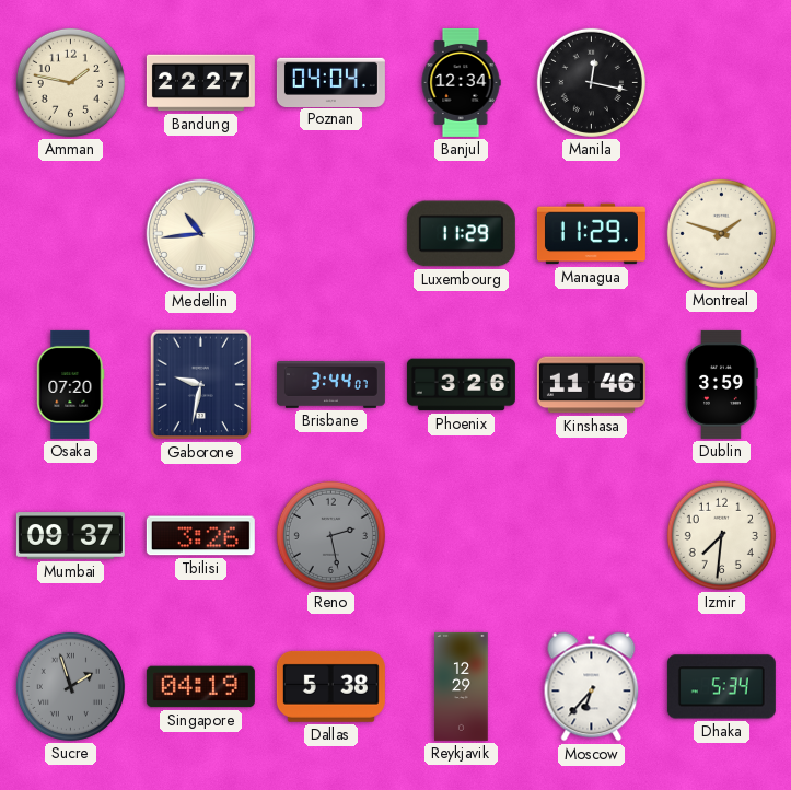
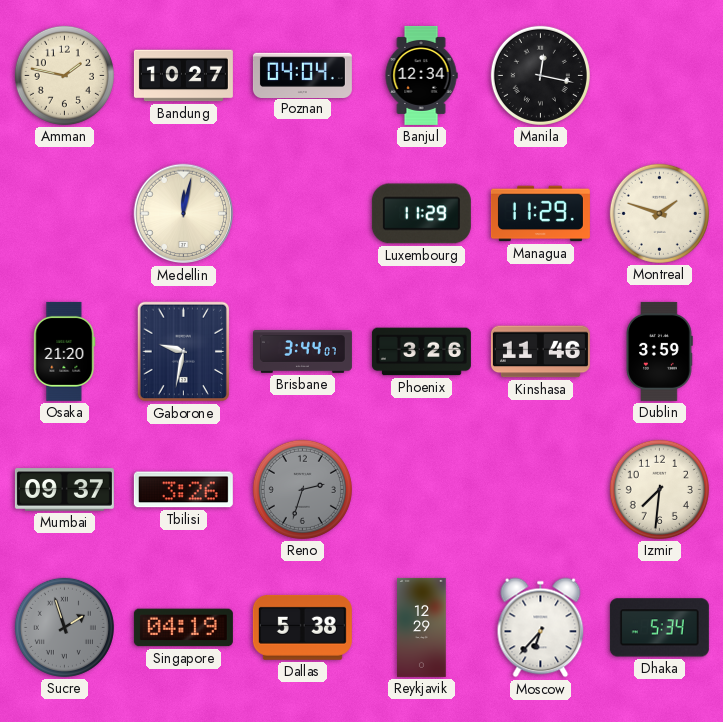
Bandung: 22:27 -> 10:27
Medellin: 10:44 -> 12:02
Osaka: 07:20 -> 21:20
Reno: 2:28 -> 2:33
